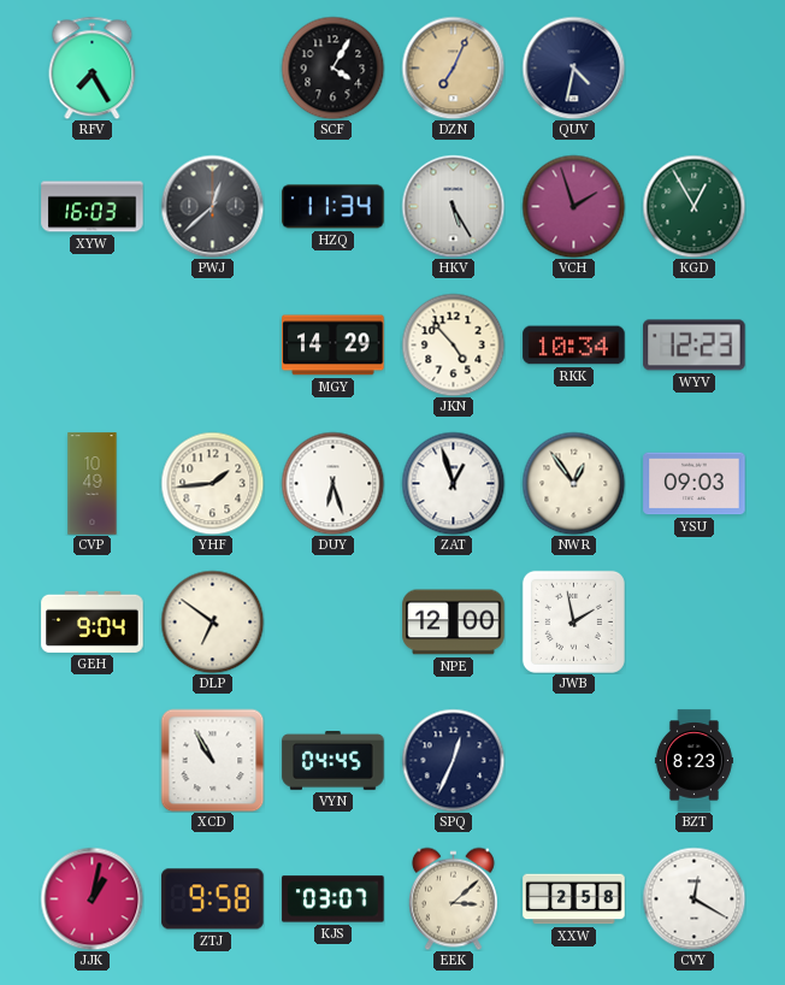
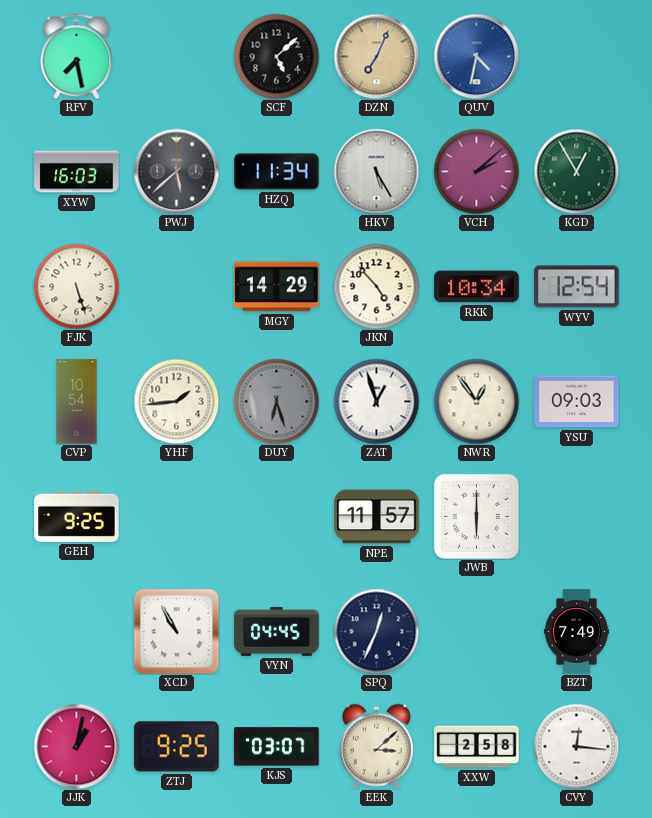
RFV: 7:25 -> 7:28
SCF: 4:05 -> 5:08
QUV dial: navy -> blue
PWJ: 12:38 -> 5:38
VCH: 1:57 -> 2:08
FJK: none -> 5:27
WYV: 12:23 -> 12:54
CVP: 10:49 -> 10:54
DUY dial: white -> grey
GEH: 9:04 -> 9:25
DLP: 6:51 -> none
NPE: 12:00 -> 11:57
JWB: 1:58 -> 6:00
BZT: 8:23 -> 7:49
ZTJ: 9:58 -> 9:25
CVY: 12:20 -> 12:16
